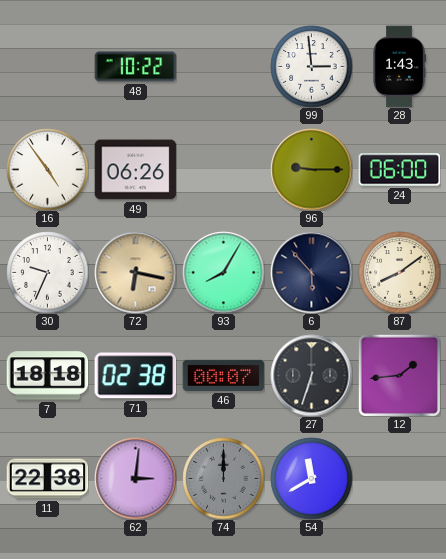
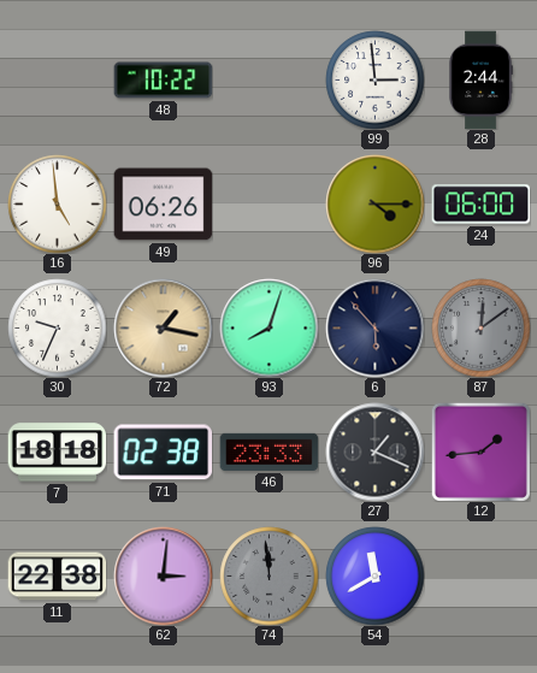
28: 1:43 -> 2:44
16: 4:54 -> 4:59
96: 9:15 -> 4:15
72: 6:17 -> 1:17
93: 8:05 -> 8:03
87: 8:09 -> 12:09
87 dial: cream -> grey
46: 00:07 -> 23:33
27: 6:33 -> 1:19
74: 12:00 -> 11:59
